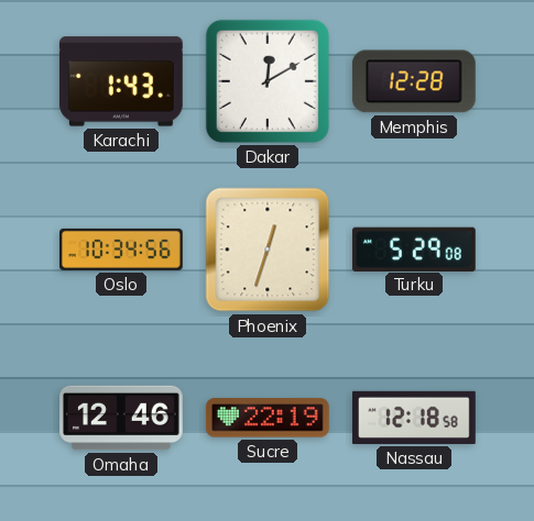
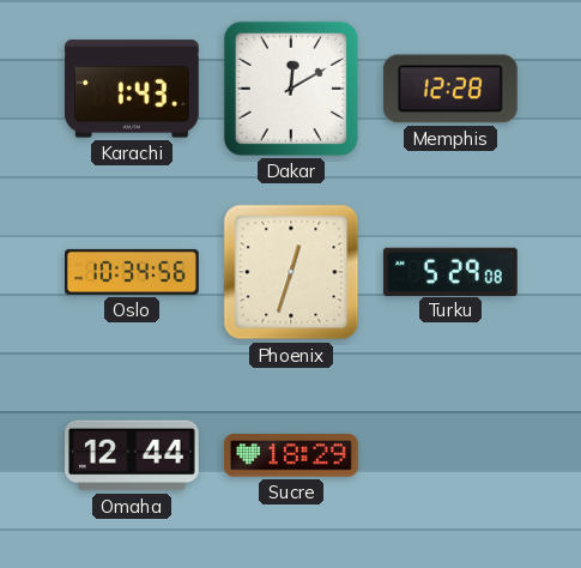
Omaha: 12:46 -> 12:44
Sucre: 22:19 -> 18:29
Nassau: 12:18 -> none
